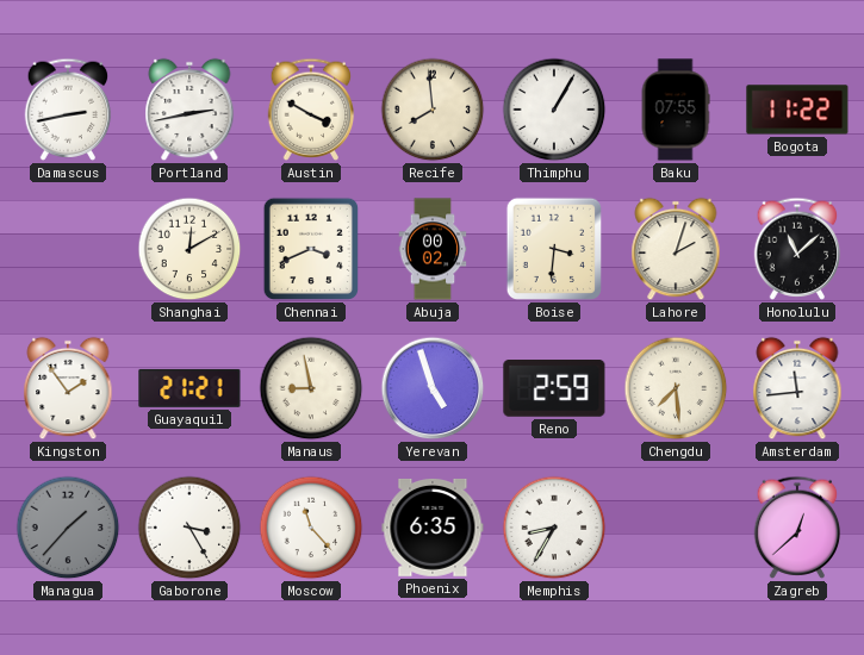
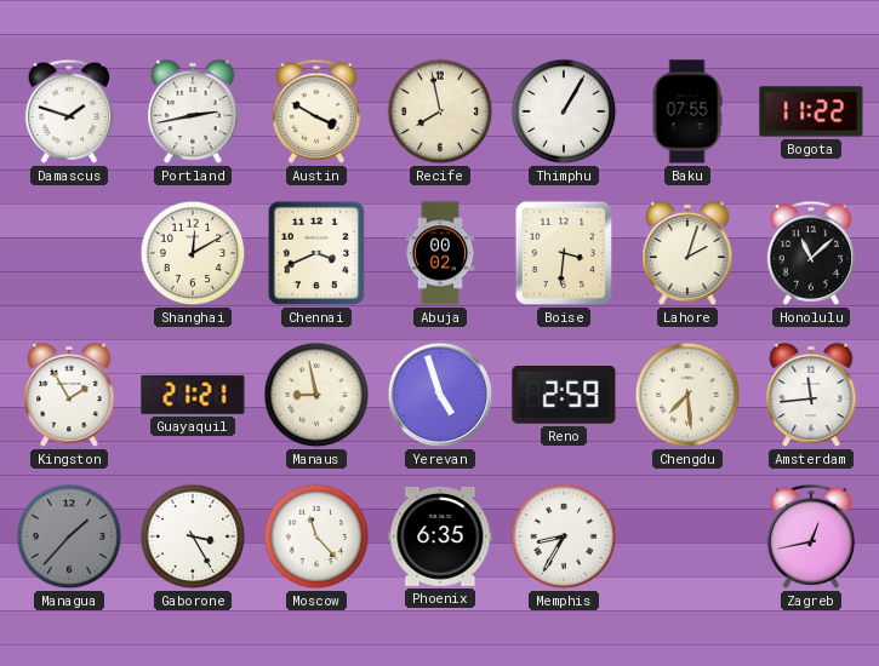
Damascus: 2:43 -> 1:48
Recife: 7:59 -> 7:58
Kingston: 1:54 -> 1:55
Zagreb: 12:38 -> 12:43
